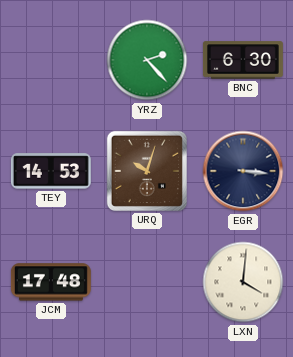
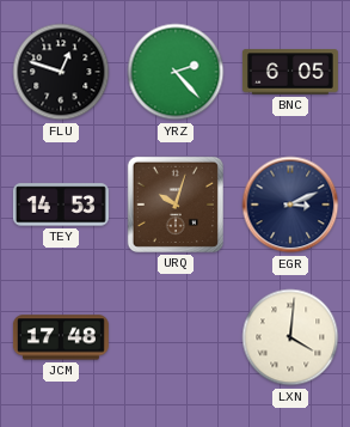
FLU: none -> 12:48
BNC: 6:30 -> 6:05
EGR: 3:16 -> 3:11
